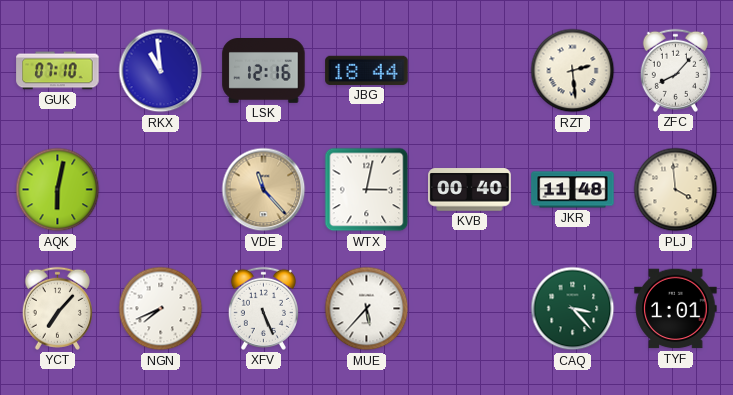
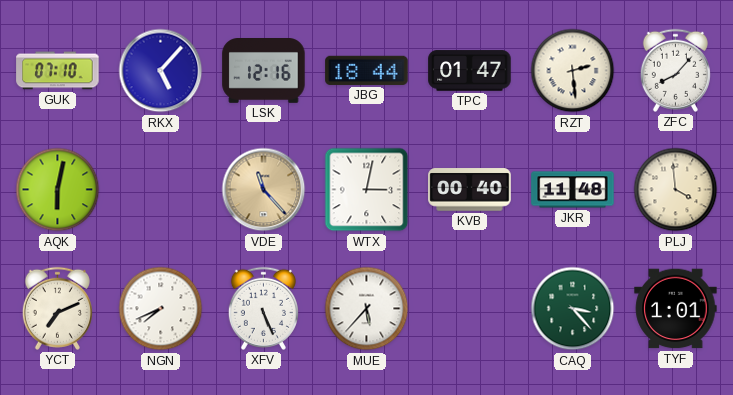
RKX: 10:59 -> 5:07
TPC: none -> 01:47
YCT: 7:07 -> 7:11
